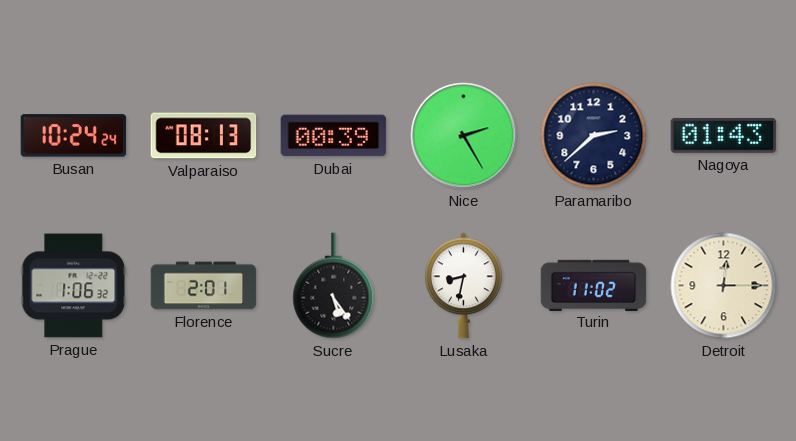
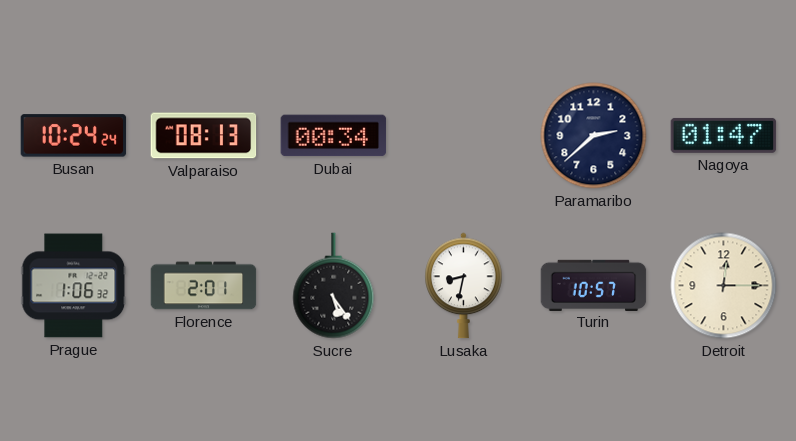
Dubai: 00:39 -> 00:34
Nice: 2:25 -> none
Nagoya: 01:43 -> 01:47
Turin: 11:02 -> 10:57
